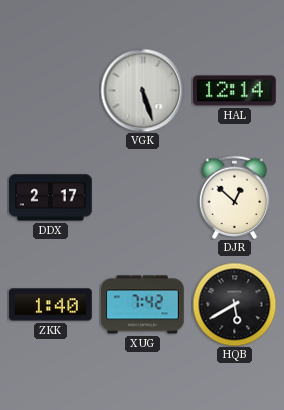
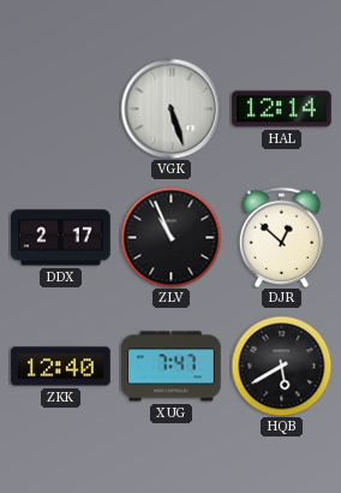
ZLV: none -> 10:56
ZKK: 1:40 -> 12:40
XUG: 7:42 -> 7:47
